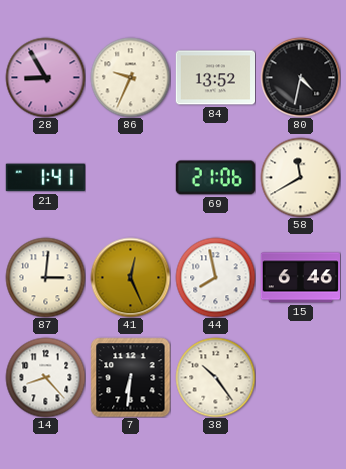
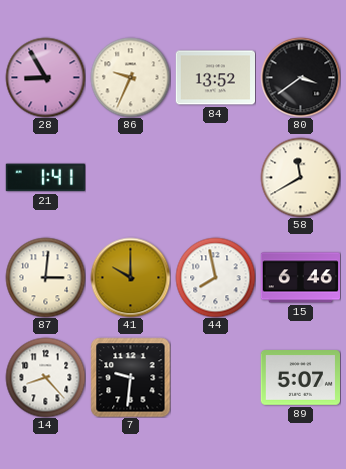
80: 4:32 -> 3:39
69: 21:06 -> none
41: 12:26 -> 10:00
7: 6:31 -> 9:31
38: 10:24 -> none
89: none -> 5:07
